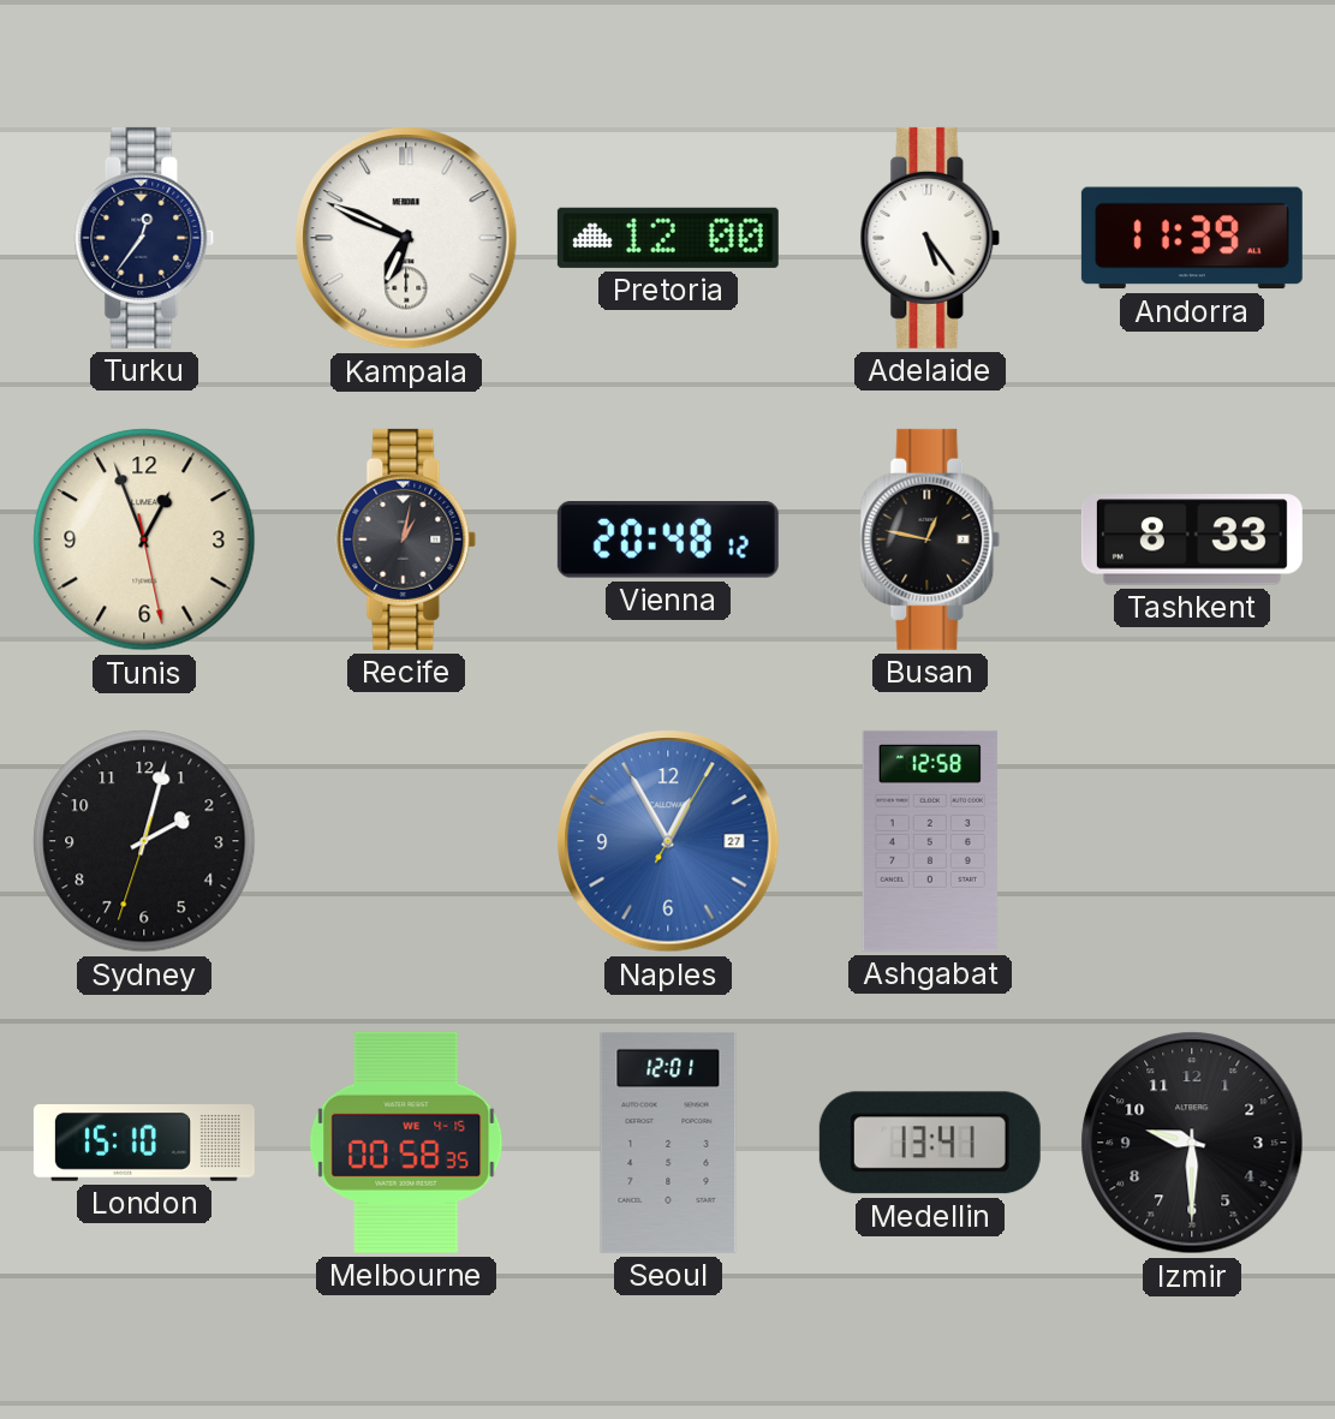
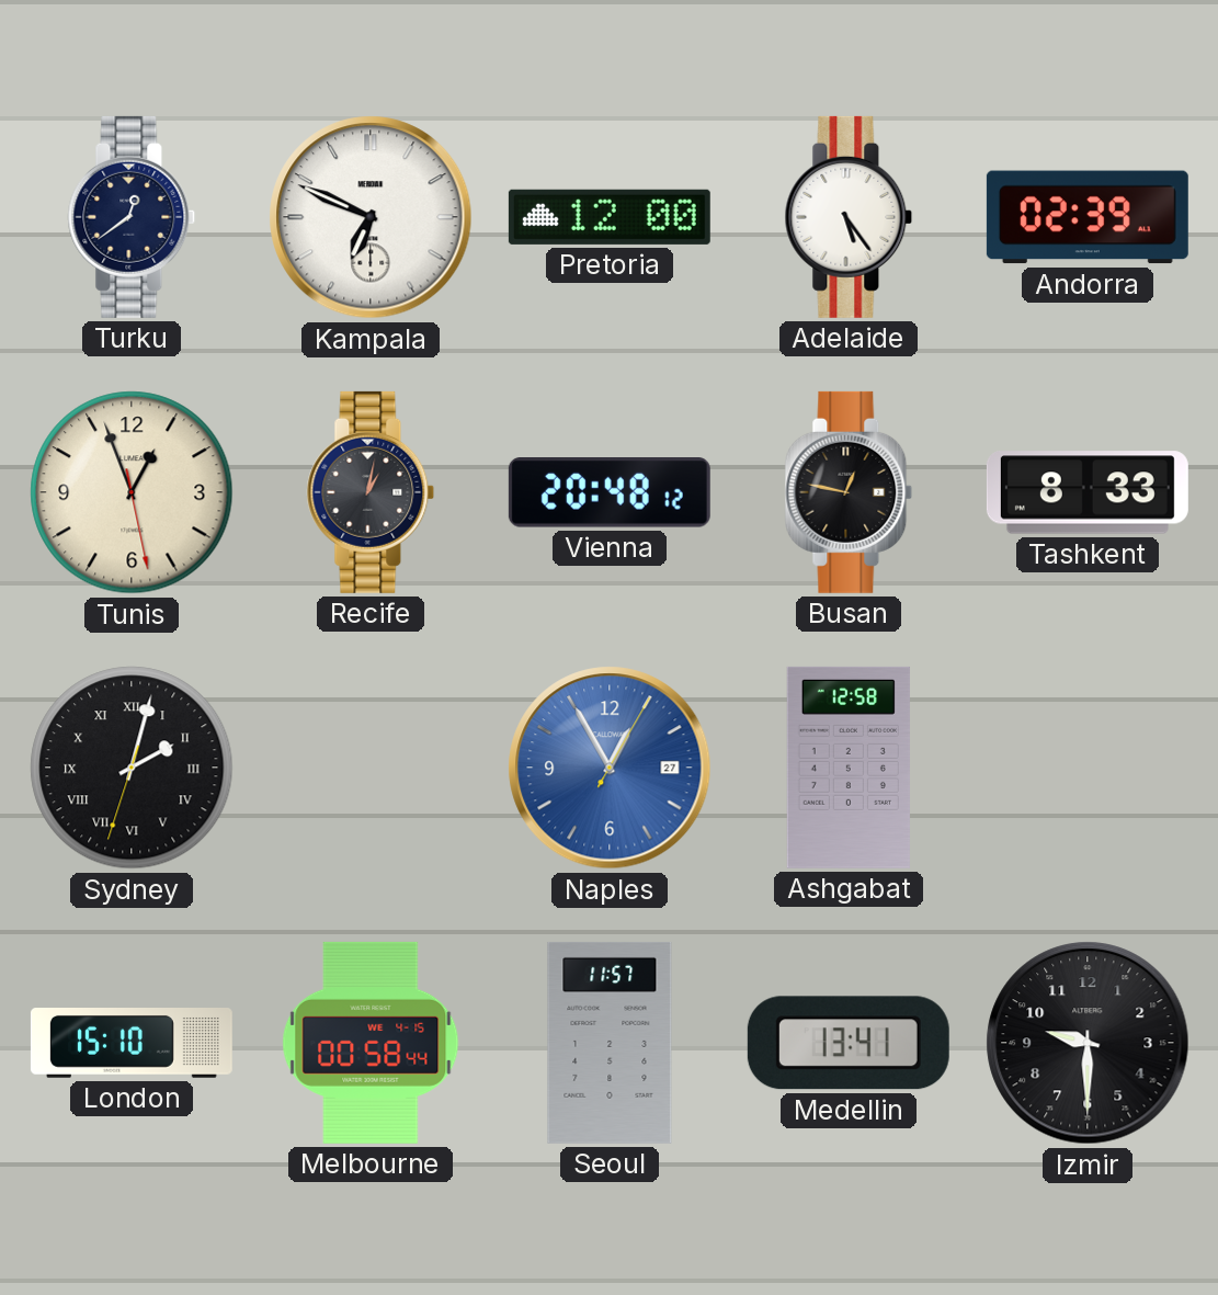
Turku: 12:36 -> 12:39
Andorra: 11:39 -> 02:39
Sydney numerals: Arabic -> Roman
Melbourne: 00:58:35 -> 00:58:44
Seoul: 12:01 -> 11:57
